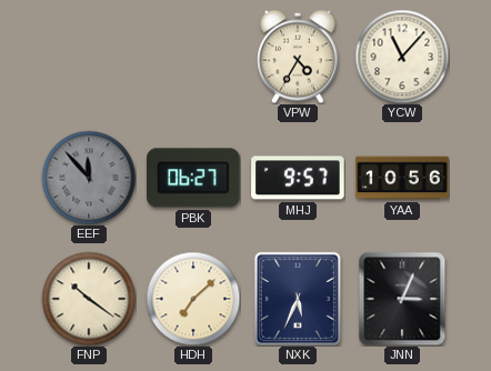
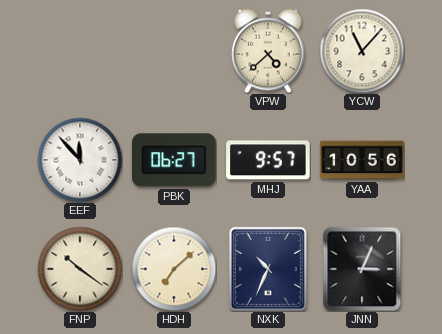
VPW: 4:35 -> 4:38
EEF dial: grey -> white
NXK: 5:34 -> 10:34
